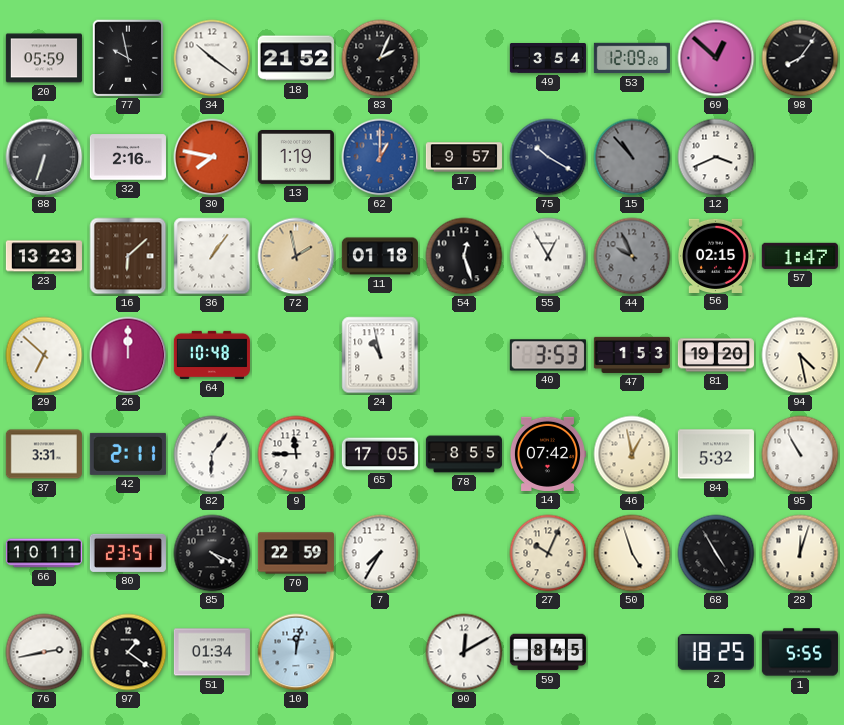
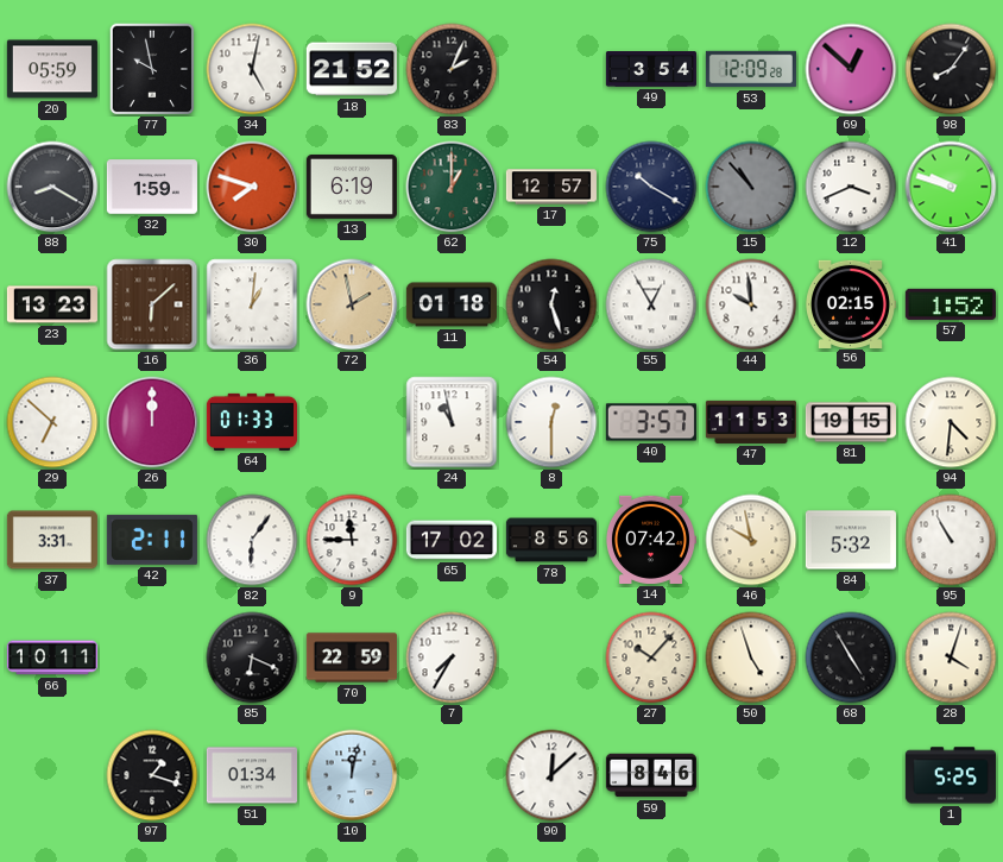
34: 10:21 -> 5:02
88: 6:33 -> 8:20
32: 2:16 -> 1:59
30: 7:47 -> 7:48
13: 1:19 -> 6:19
62 dial: blue -> green
17: 9:57 -> 12:57
41: none -> 9:48
36: 1:06 -> 1:01
44: 9:56 -> 9:59
44 dial: grey -> white
57: 1:47 -> 1:52
64: 10:48 -> 01:33
8: none -> 12:30
40: 3:53 -> 3:57
47: 1:53 -> 11:53
81: 19:20 -> 19:15
94: 4:28 -> 4:31
65: 17:05 -> 17:02
78: 8:55 -> 8:56
46: 12:58 -> 9:58
80: 23:51 -> none
85: 4:19 -> 6:19
27: 10:04 -> 10:07
28: 12:03 -> 4:03
76: 2:43 -> none
97: 1:21 -> 1:18
90: 12:10 -> 12:08
59: 8:45 -> 8:46
2: 18:25 -> none
1: 5:55 -> 5:25
